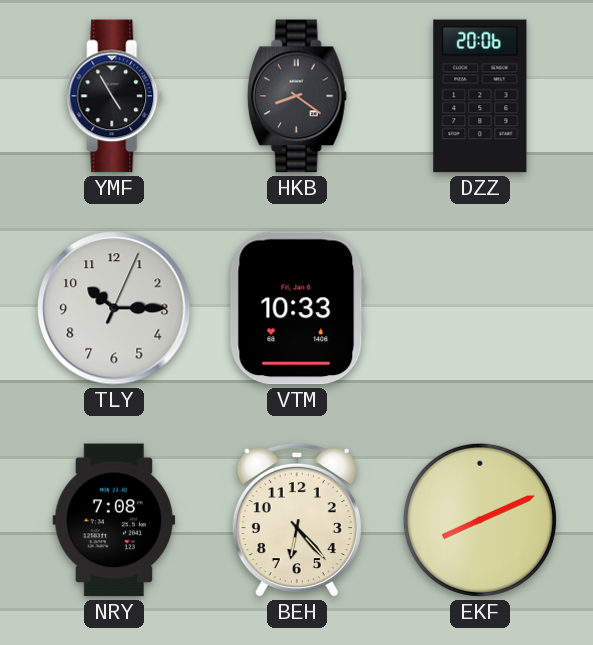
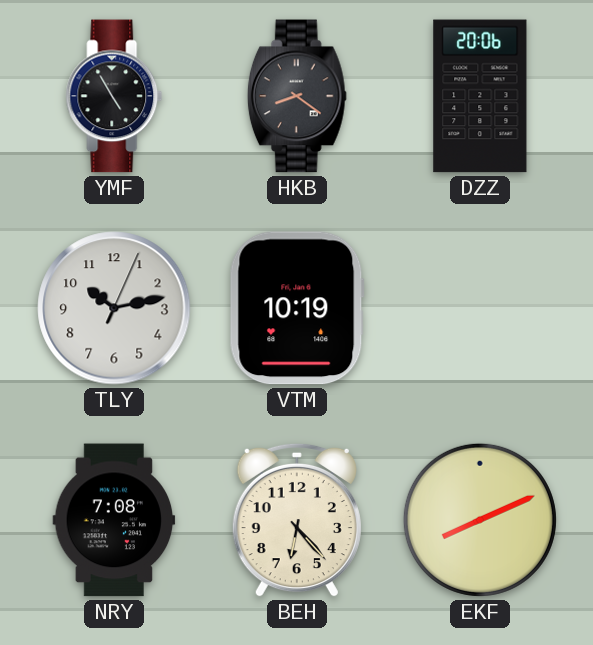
TLY: 10:15 -> 10:13
VTM: 10:33 -> 10:19
